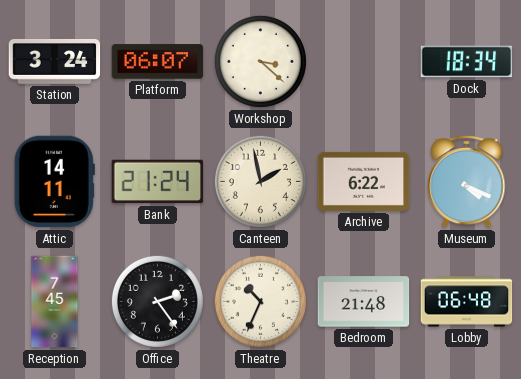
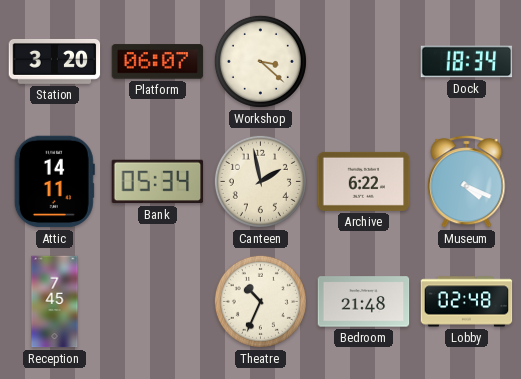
Station: 3:24 -> 3:20
Bank: 21:24 -> 05:34
Office: 2:24 -> none
Lobby: 06:48 -> 02:48
